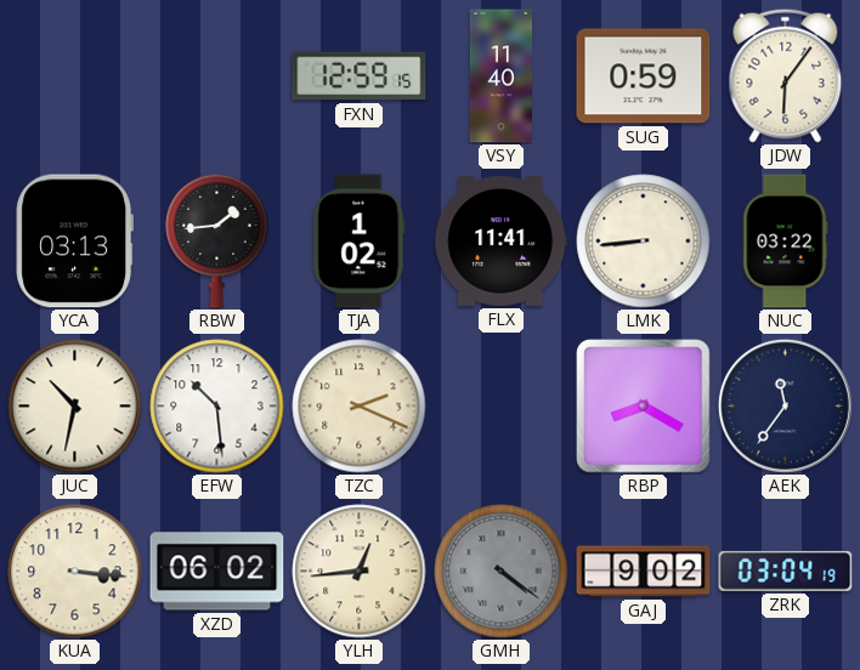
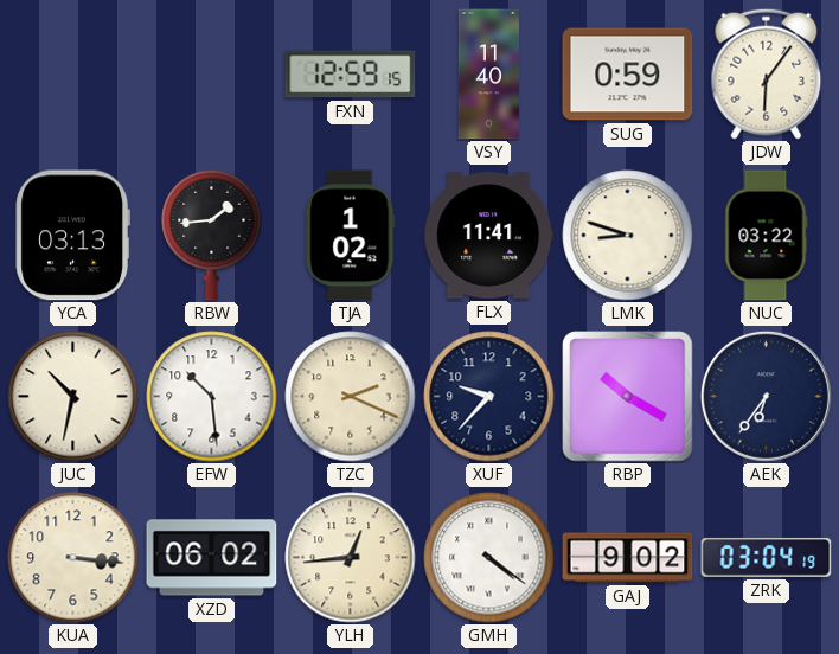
LMK: 8:44 -> 8:48
XUF: none -> 9:37
RBP: 8:20 -> 10:20
AEK: 11:36 -> 6:36
GMH dial: grey -> white
